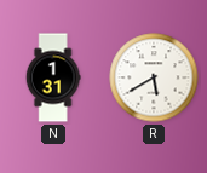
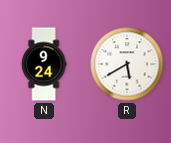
N: 1:31 -> 9:24
